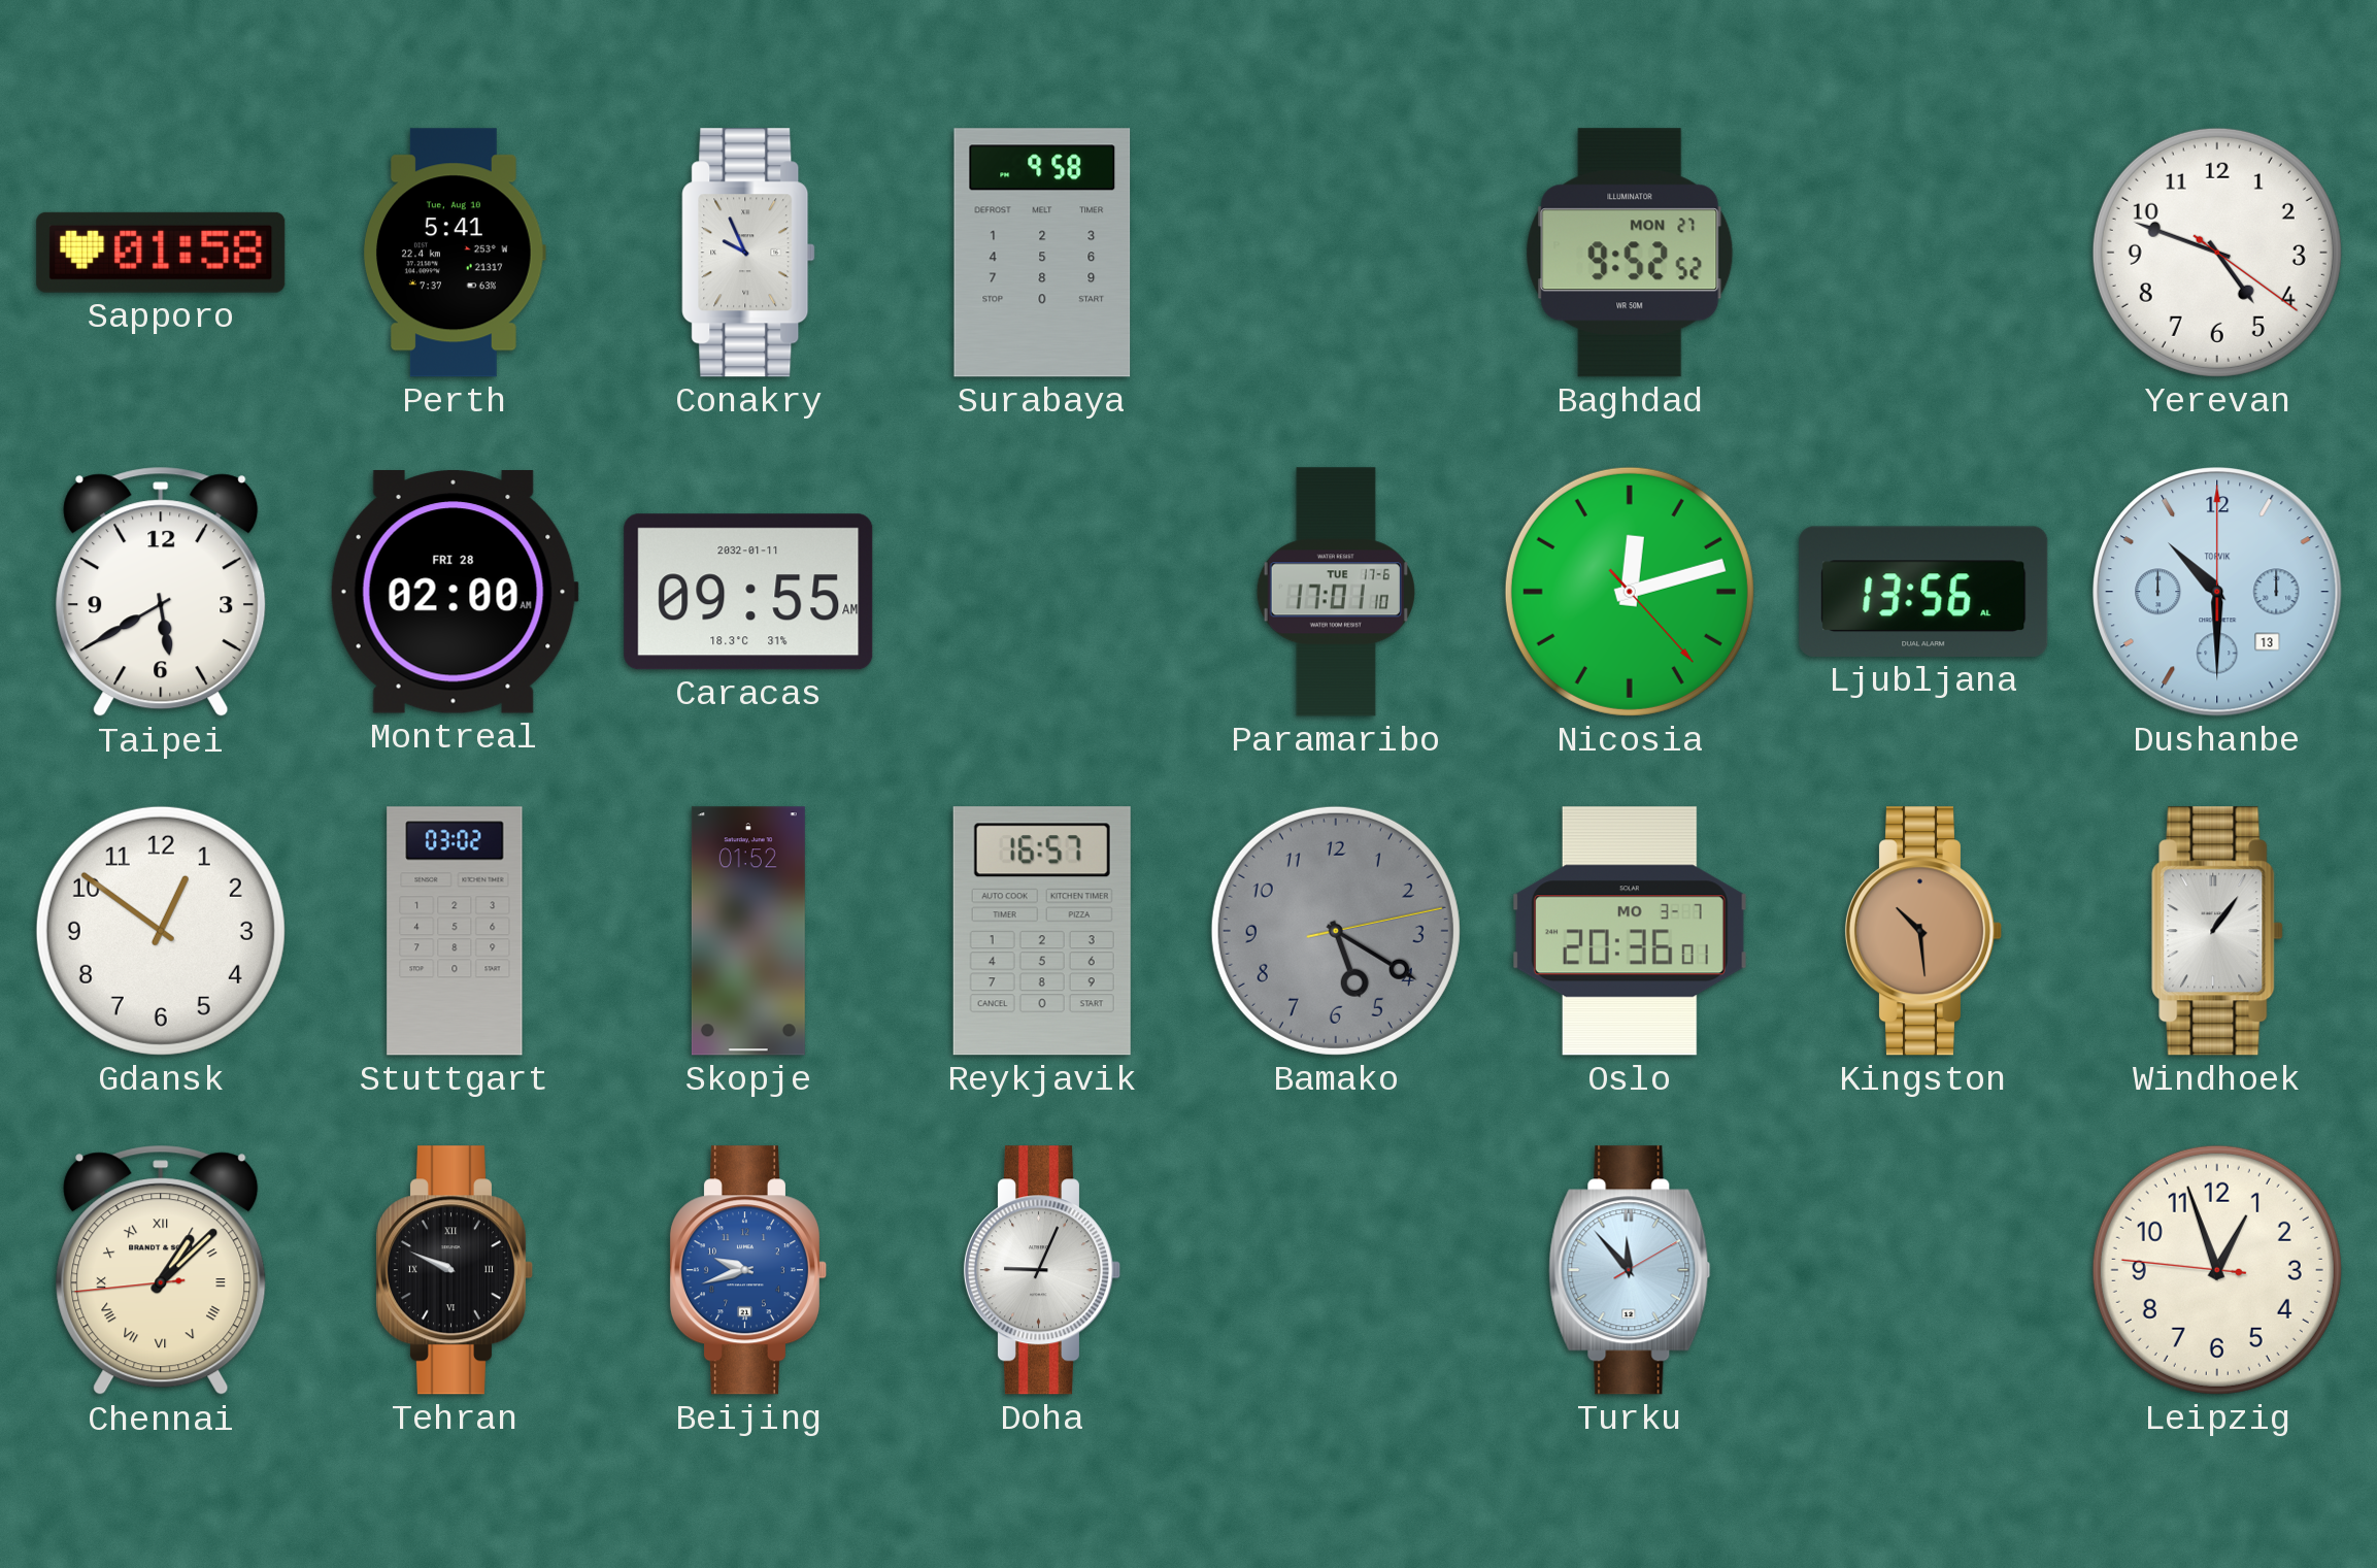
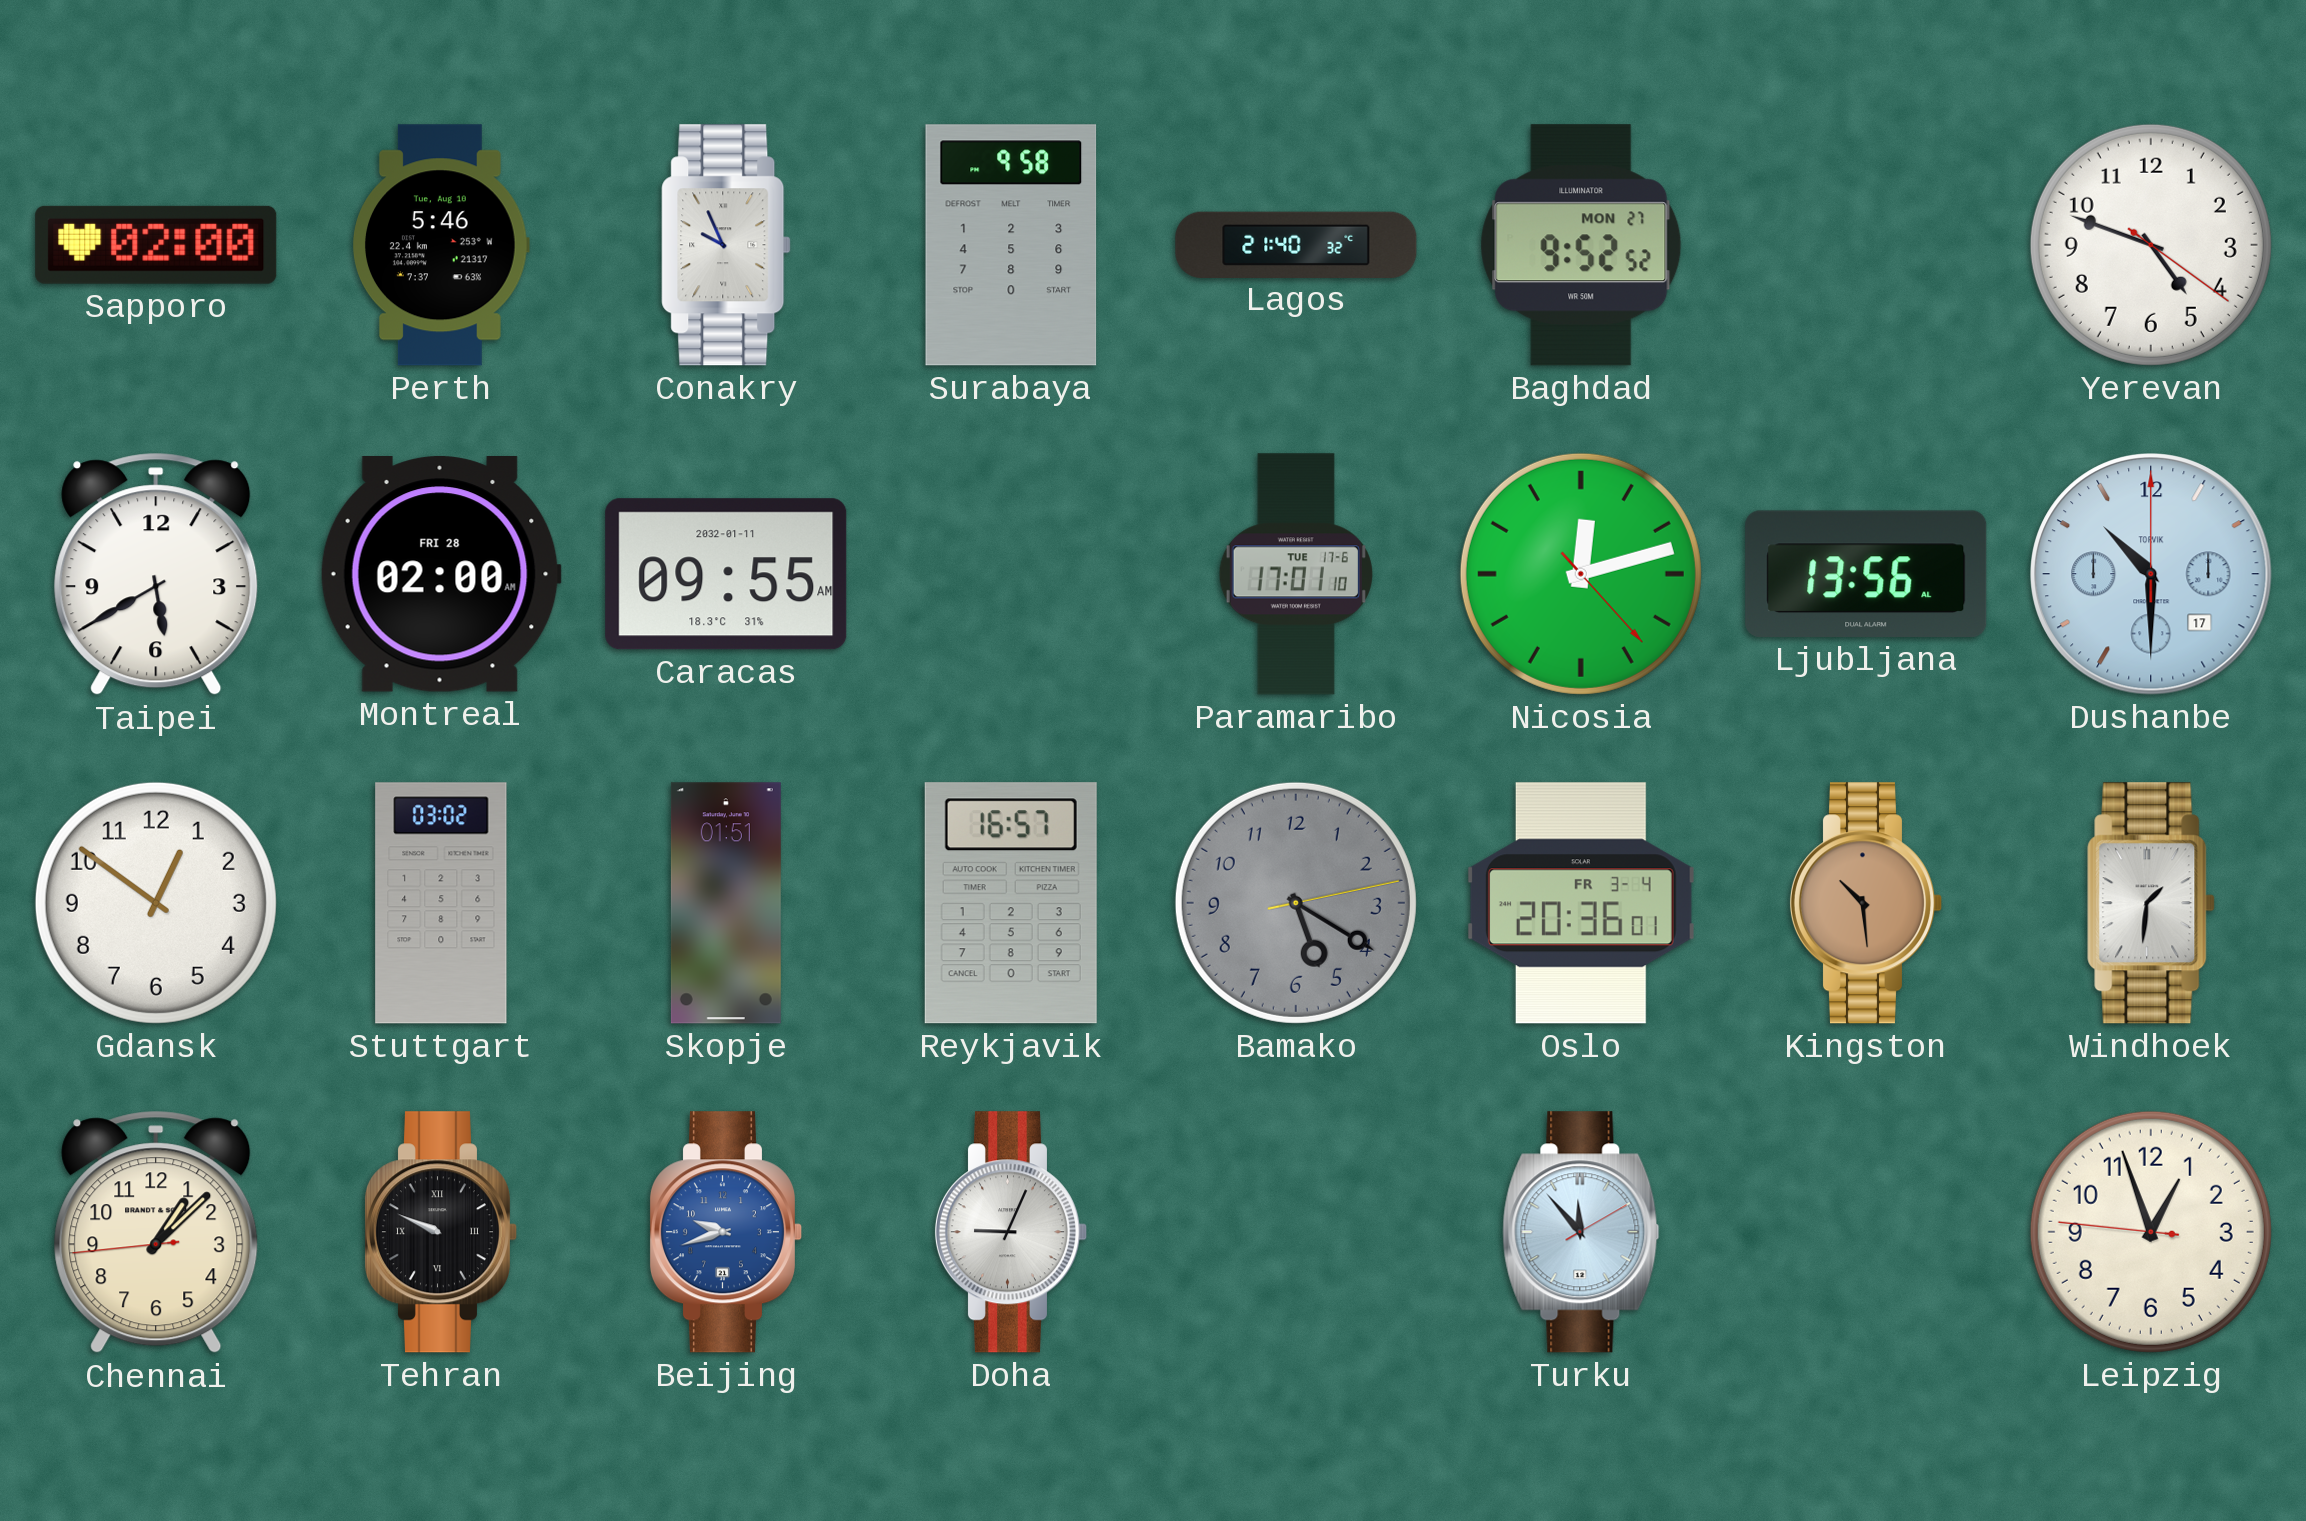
Sapporo: 01:58 -> 02:00
Perth: 5:41 -> 5:46
Lagos: none -> 21:40
Dushanbe date: 13 -> 17
Skopje: 01:52 -> 01:51
Oslo date: MO 3-7 -> FR 3-4
Windhoek: 1:06 -> 1:31
Chennai numerals: Roman -> Arabic
